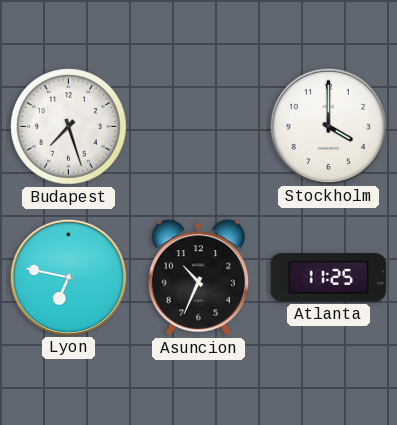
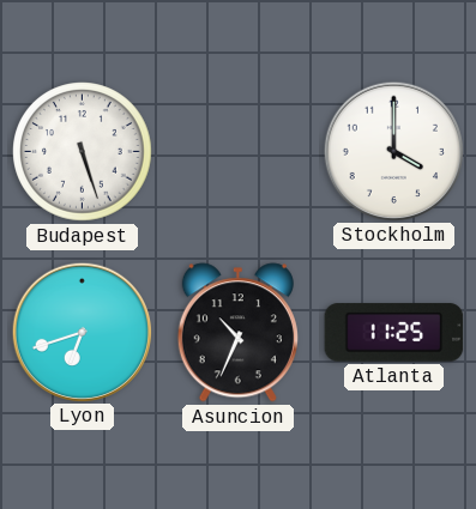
Budapest: 7:27 -> 5:27
Lyon: 6:47 -> 6:42
